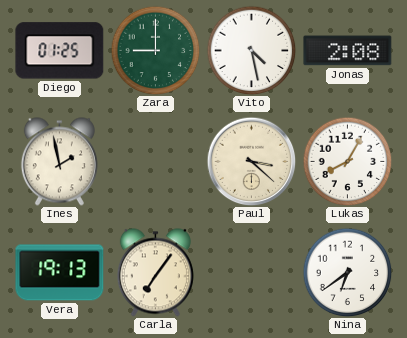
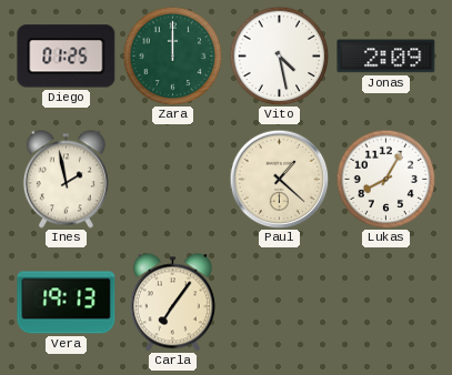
Zara: 9:00 -> 12:00
Jonas: 2:08 -> 2:09
Paul: 3:22 -> 1:22
Nina: 6:39 -> none
